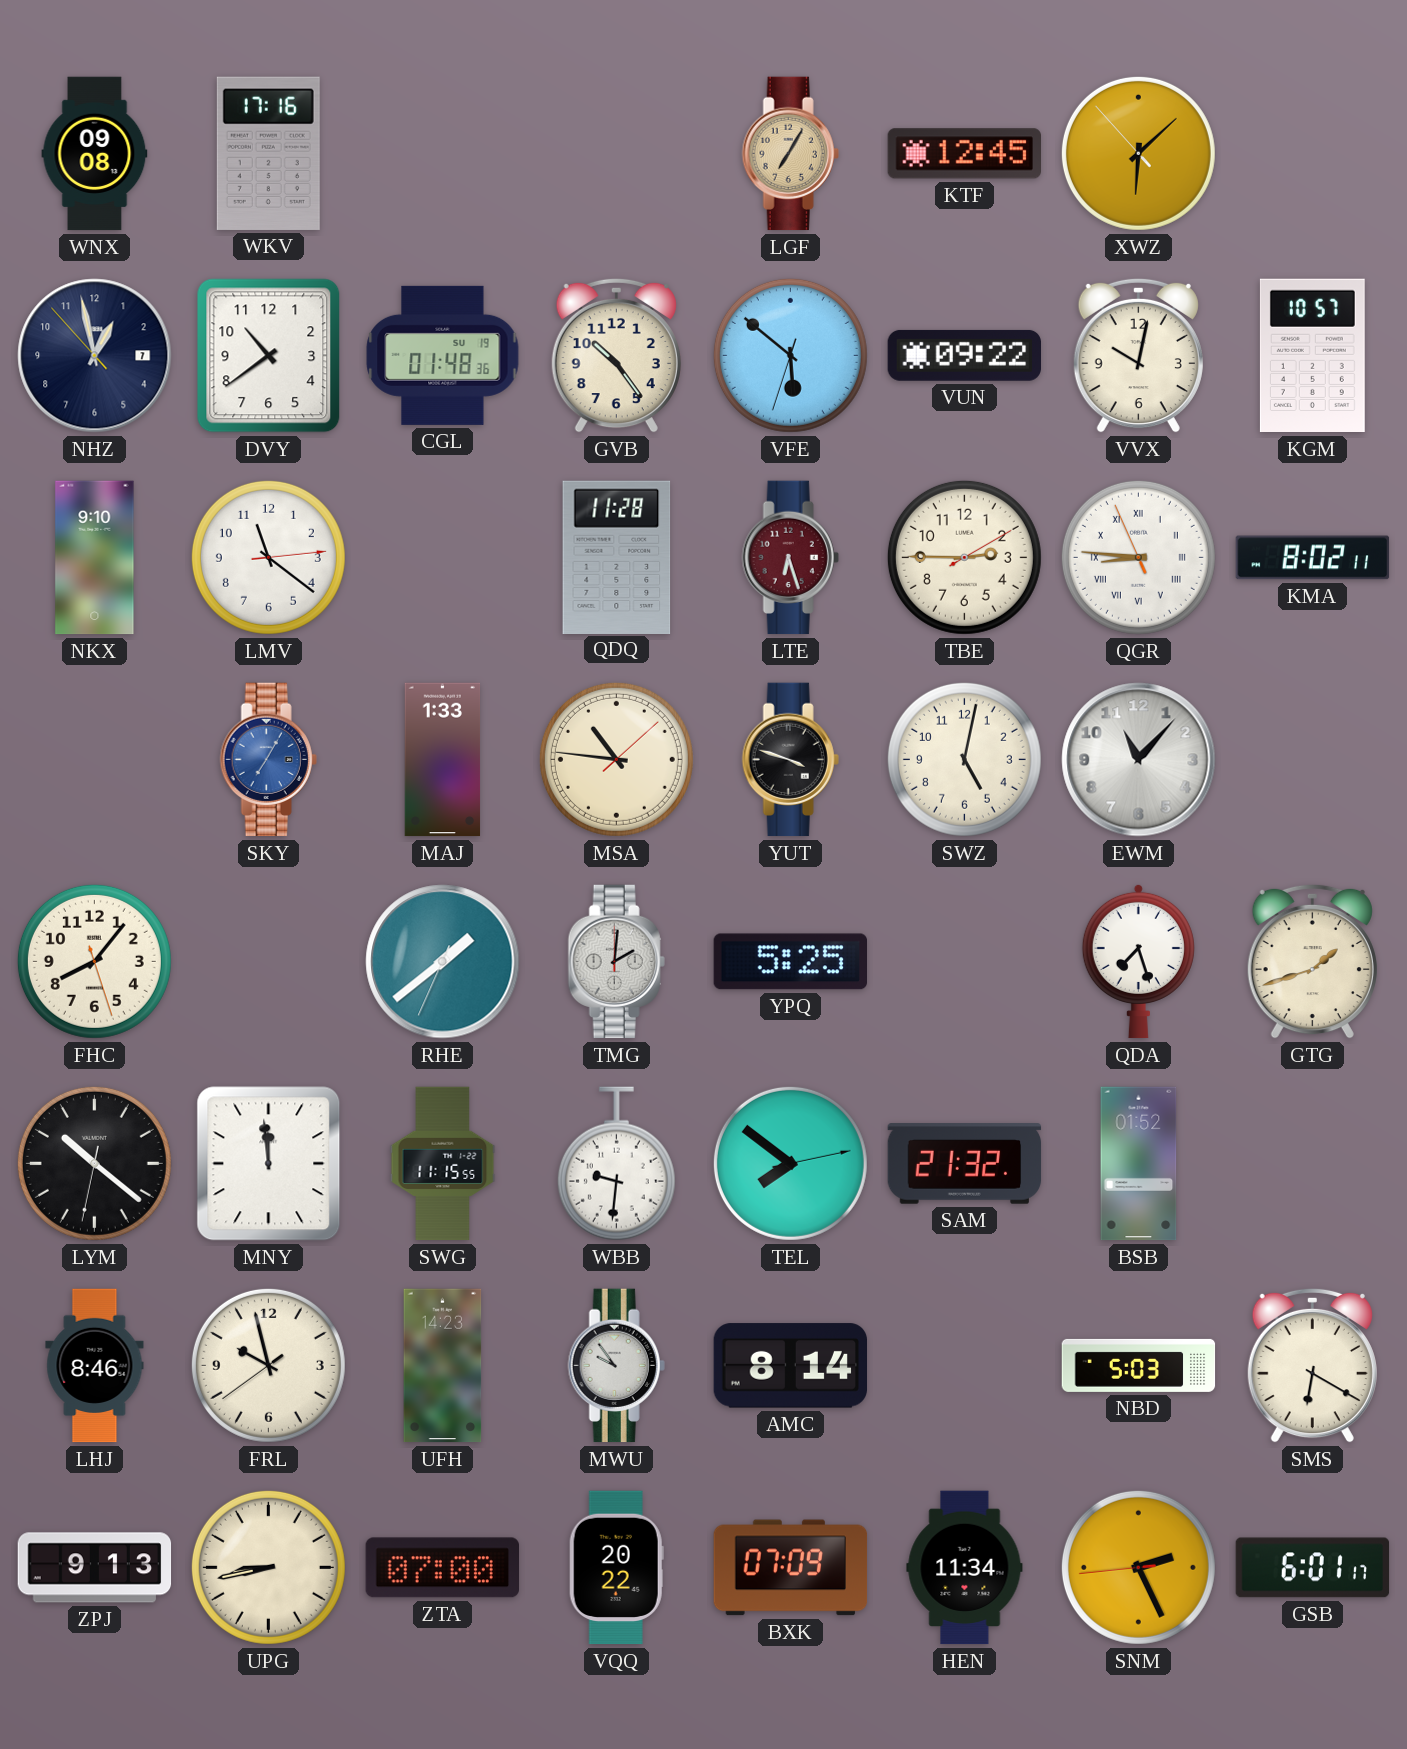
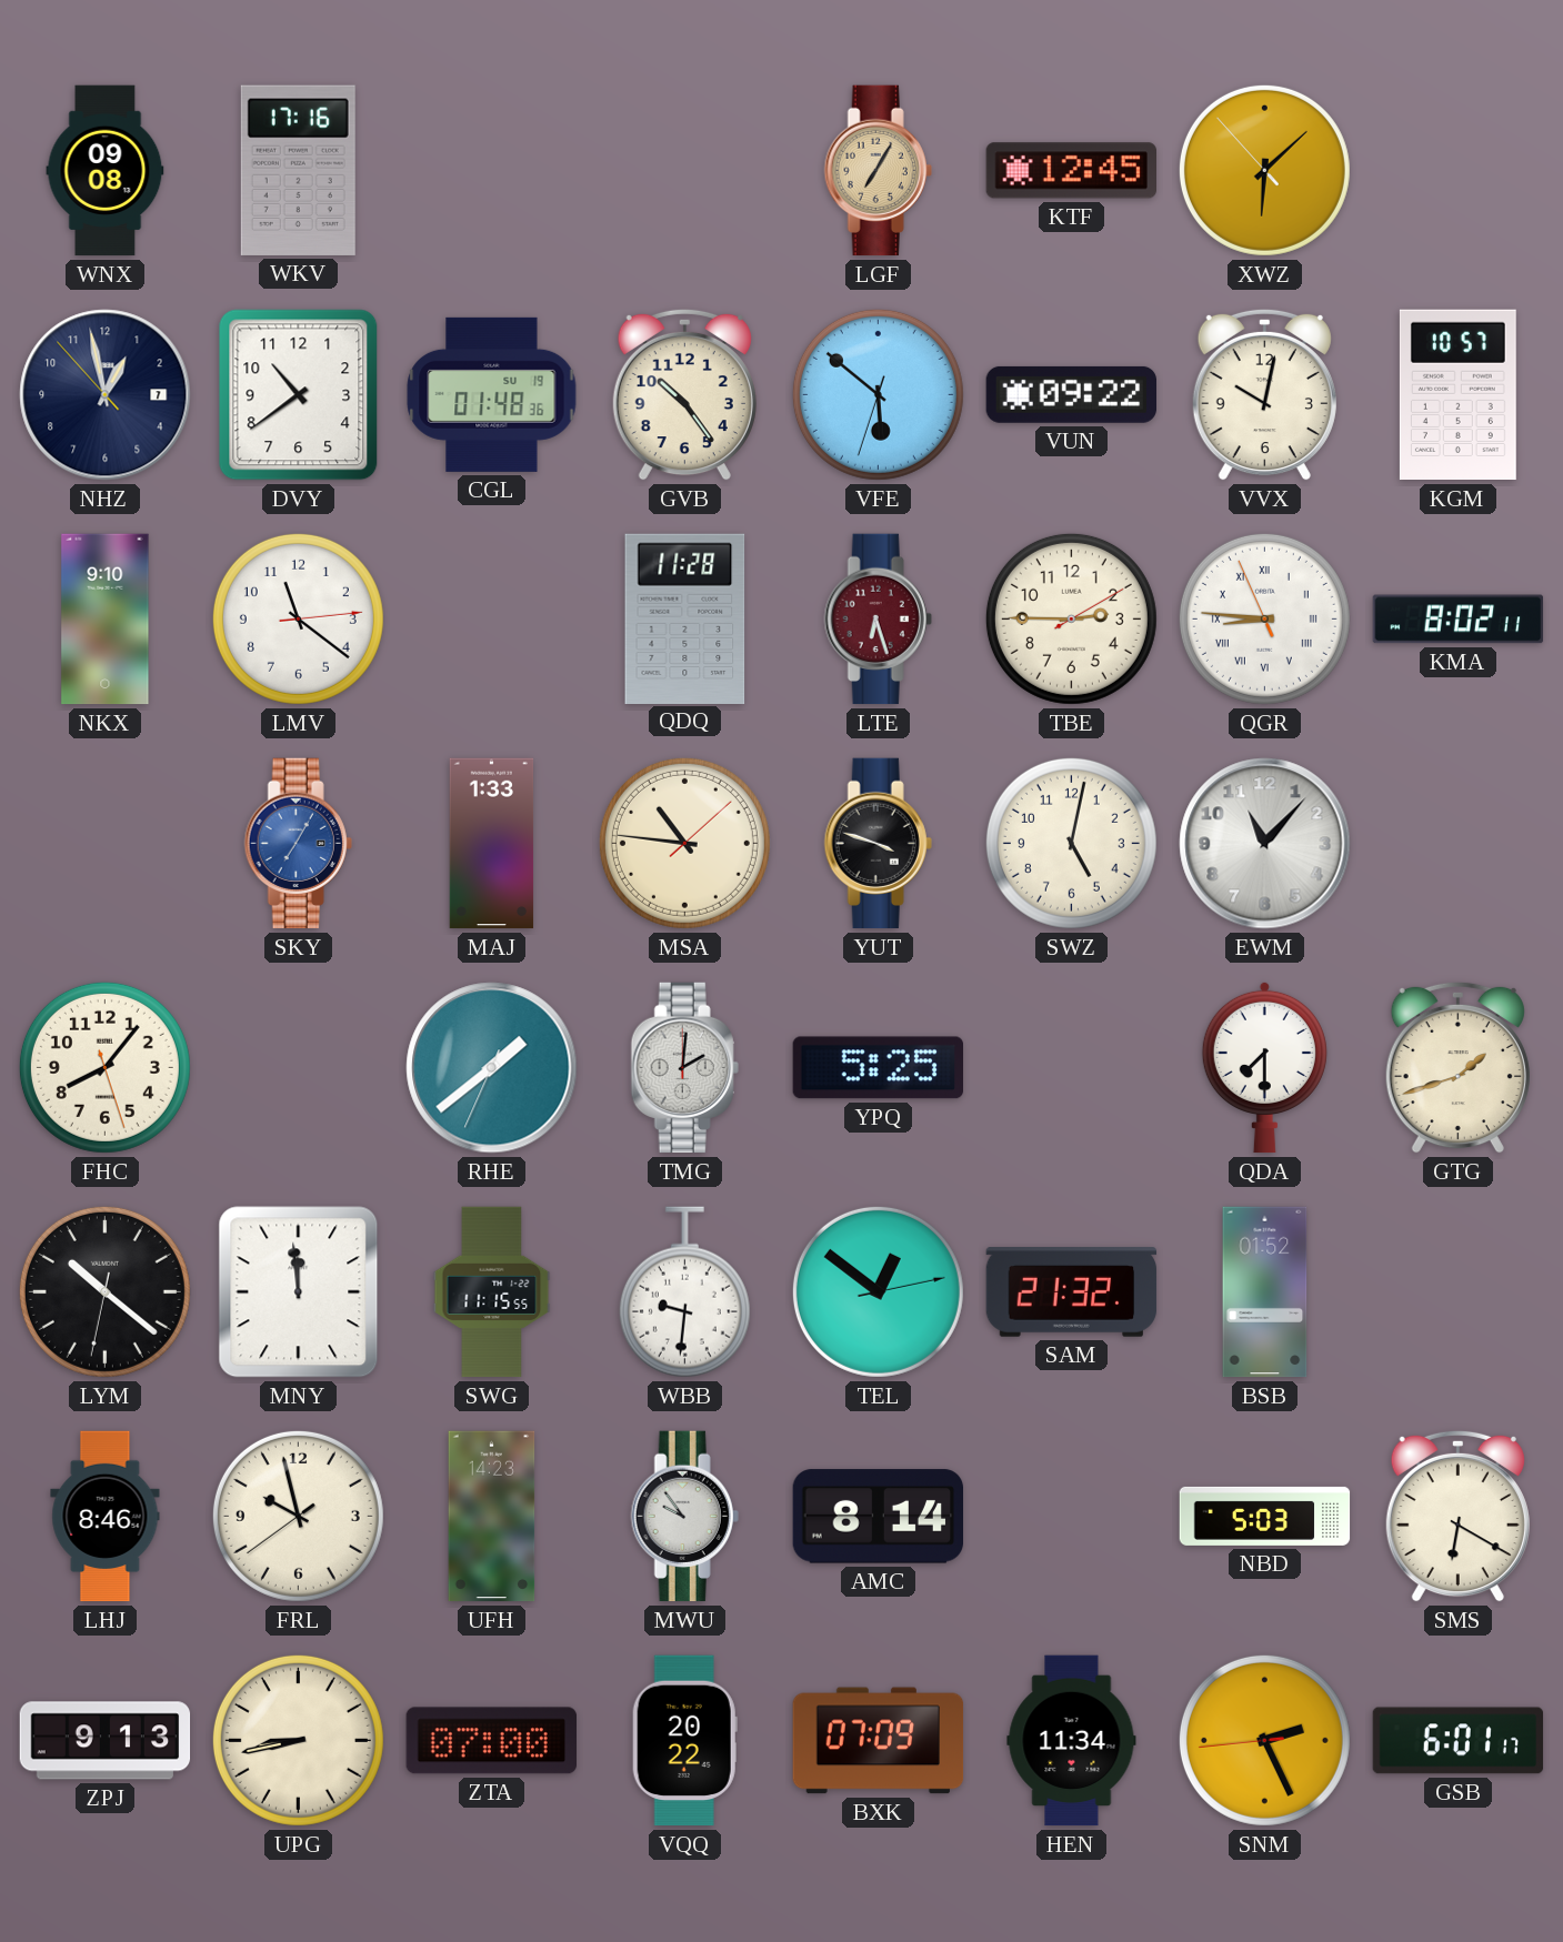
QDA: 7:27 -> 7:30
TEL: 7:51 -> 12:51
